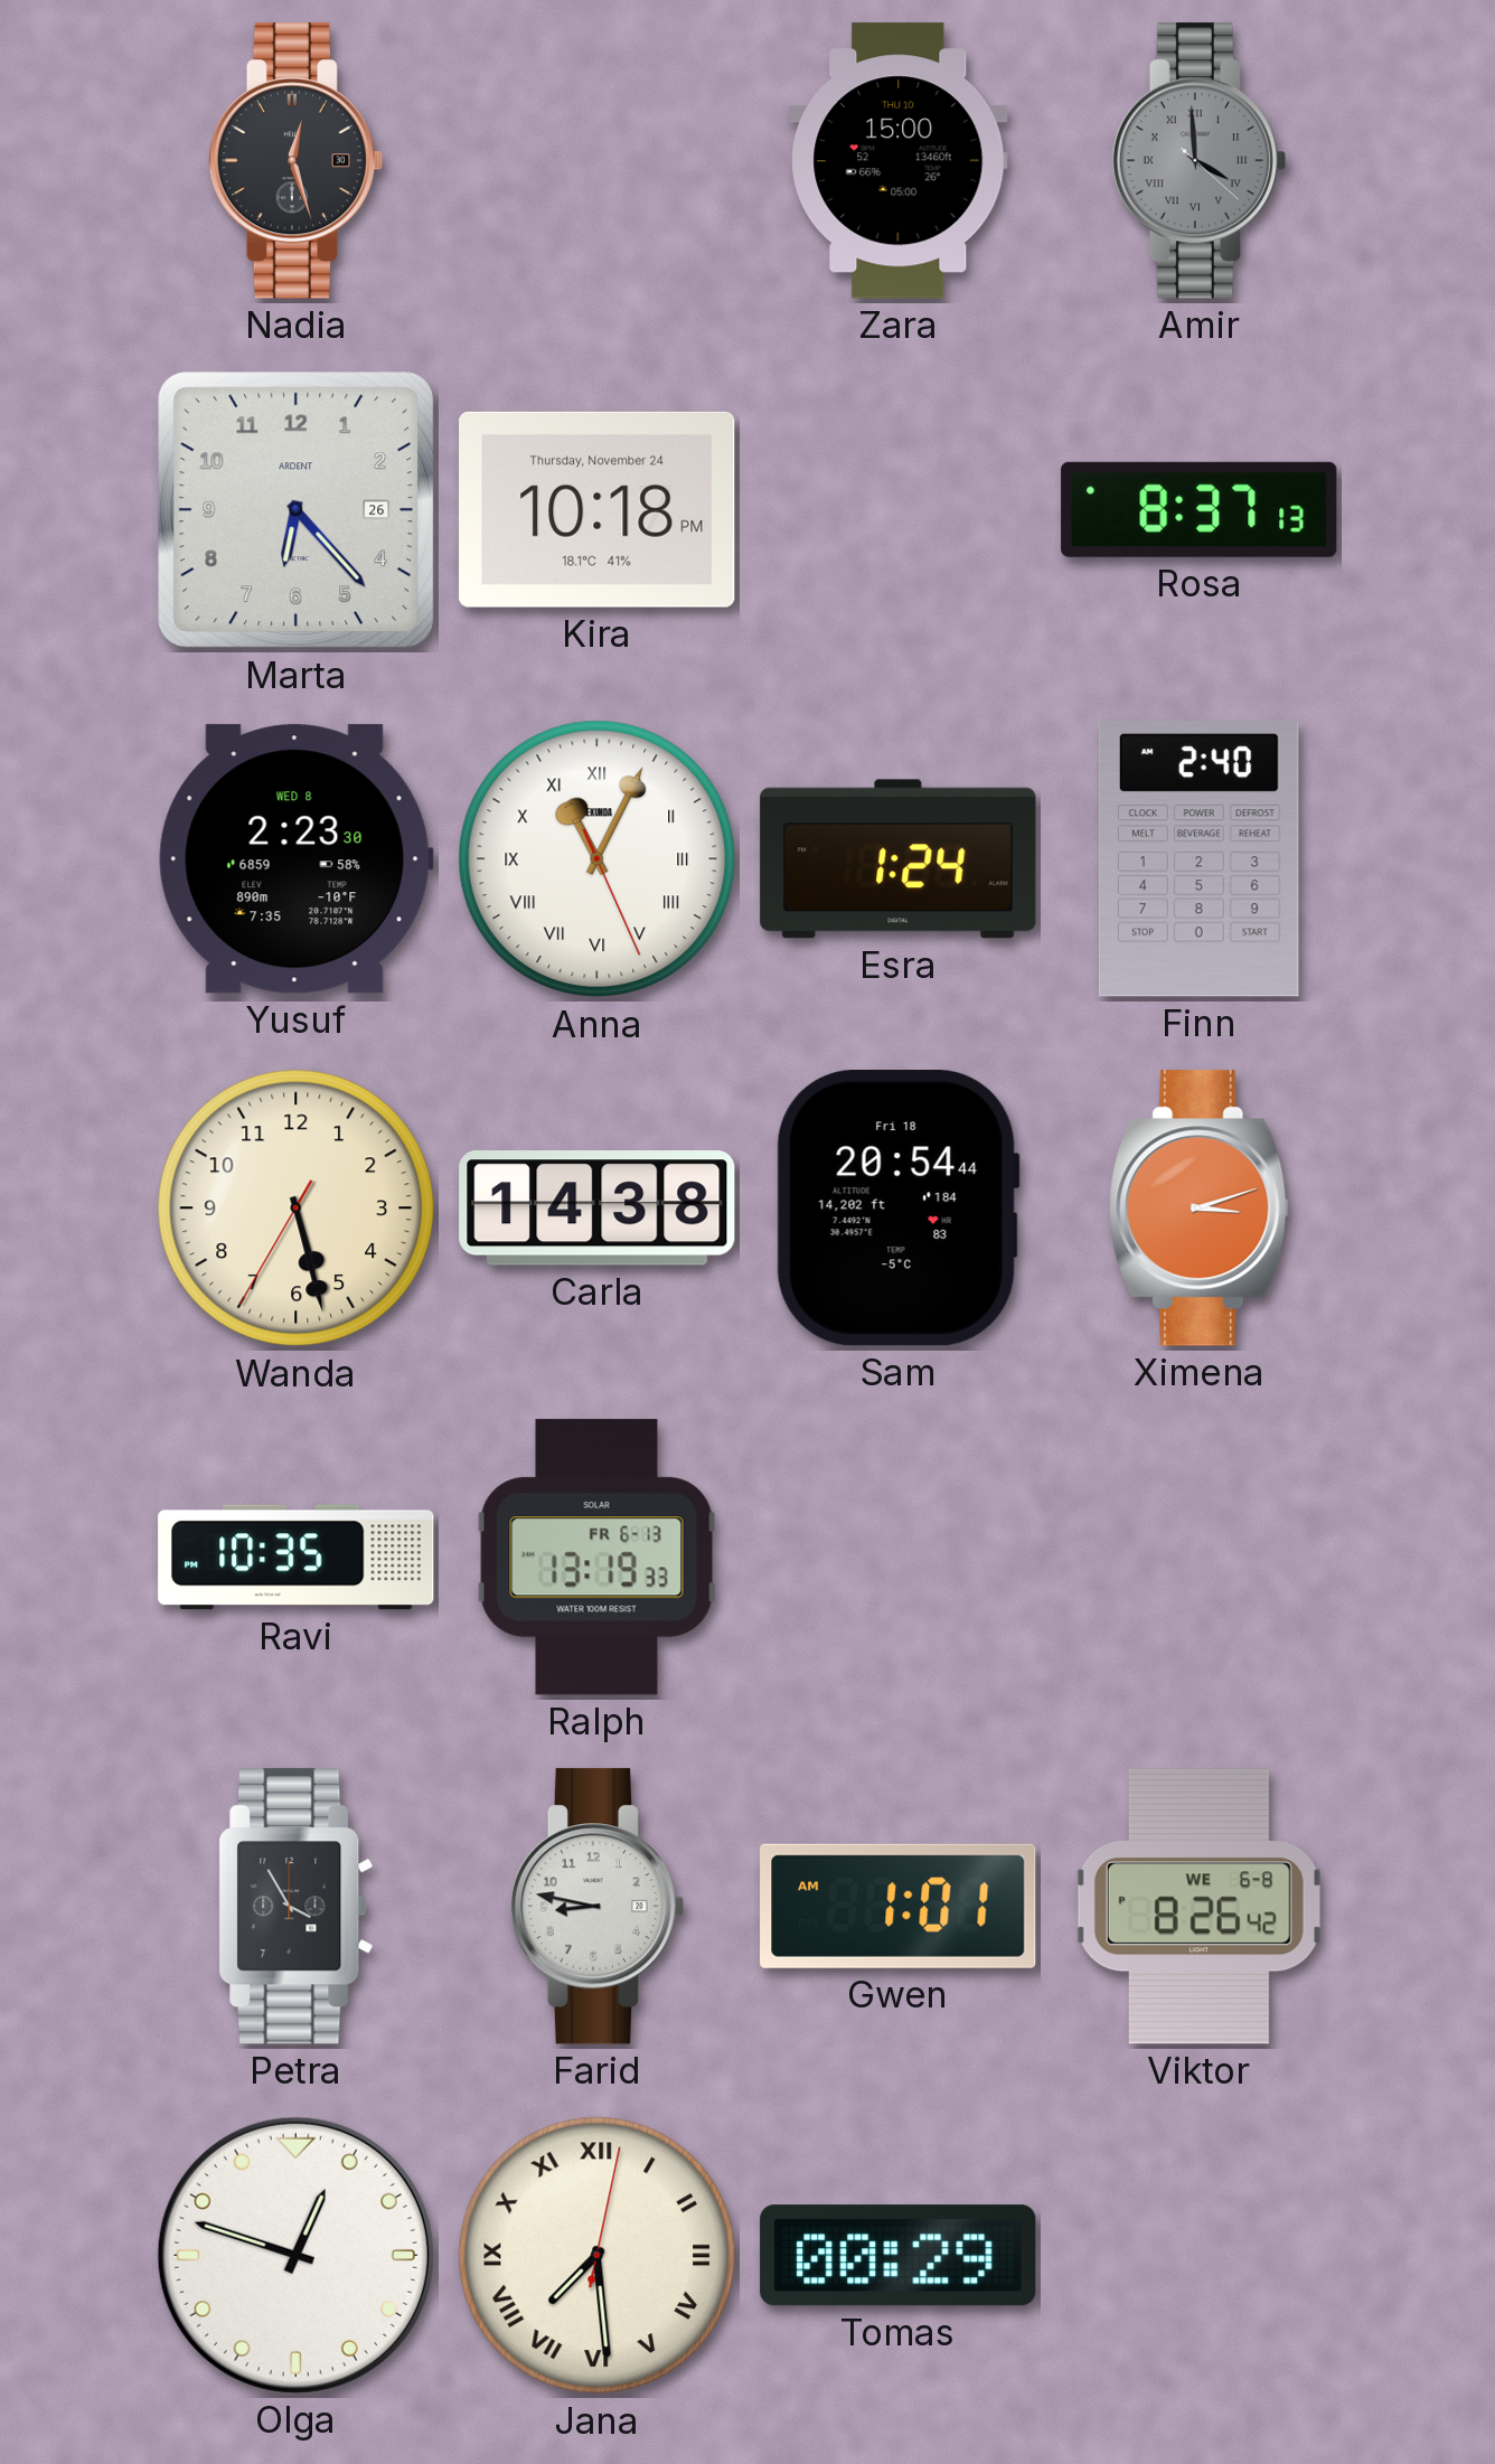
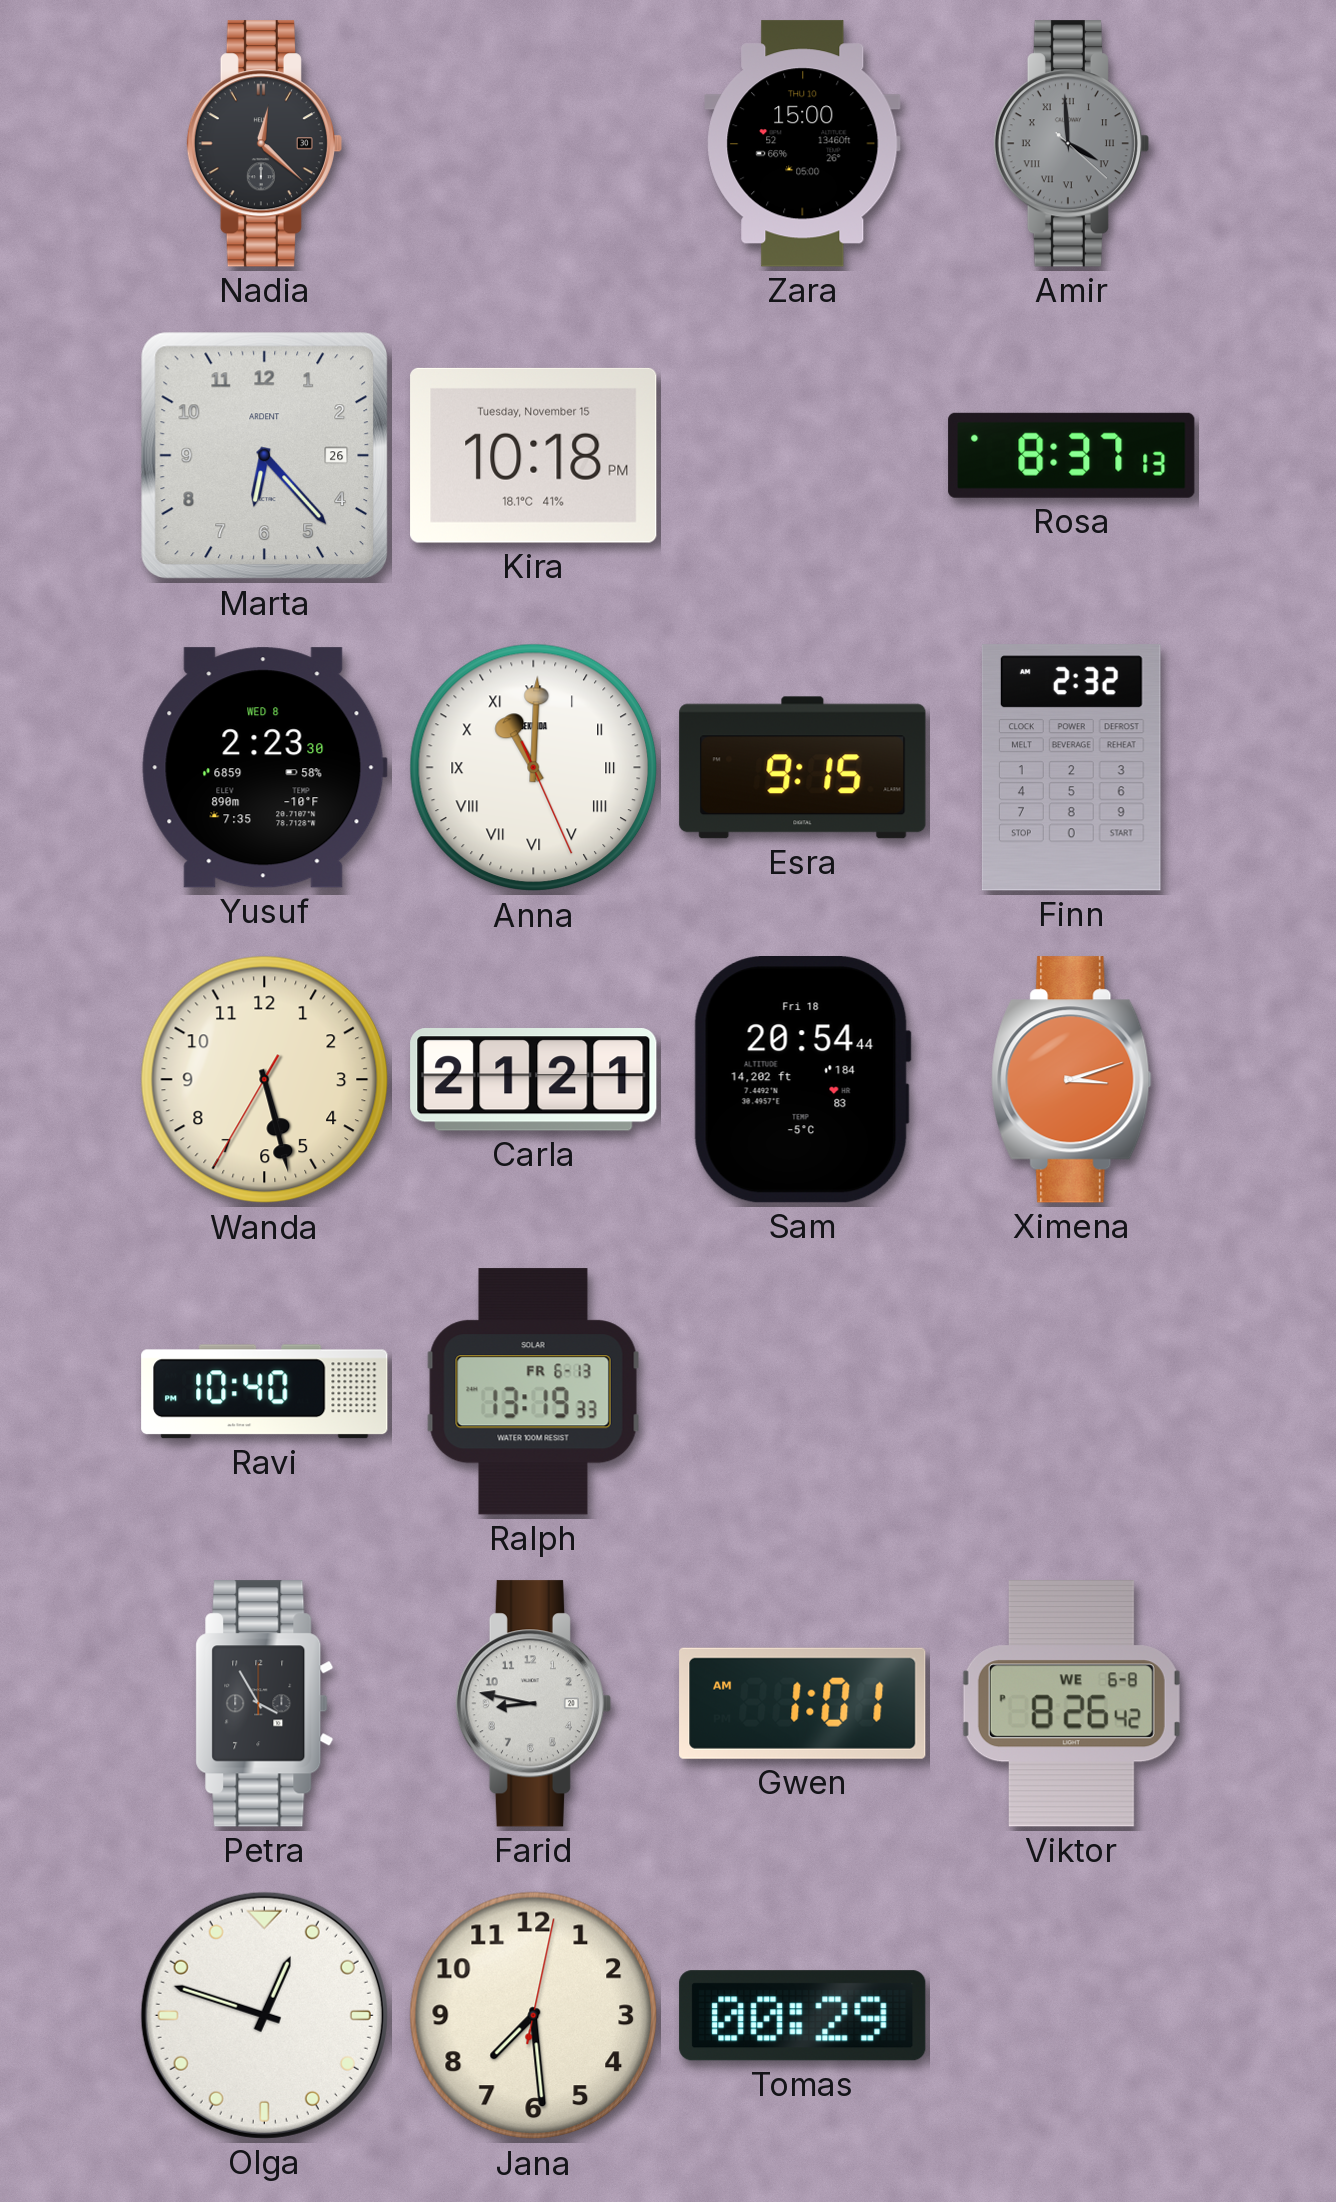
Nadia: 12:27 -> 12:22
Kira date: Thursday, November 24 -> Tuesday, November 15
Anna: 11:04 -> 11:00
Esra: 1:24 -> 9:15
Finn: 2:40 -> 2:32
Carla: 14:38 -> 21:21
Ravi: 10:35 -> 10:40
Jana numerals: Roman -> Arabic
